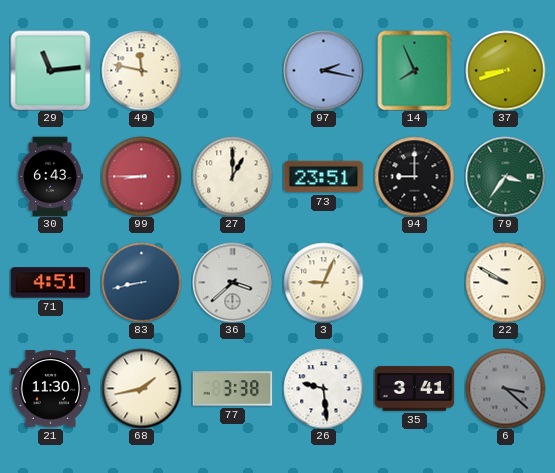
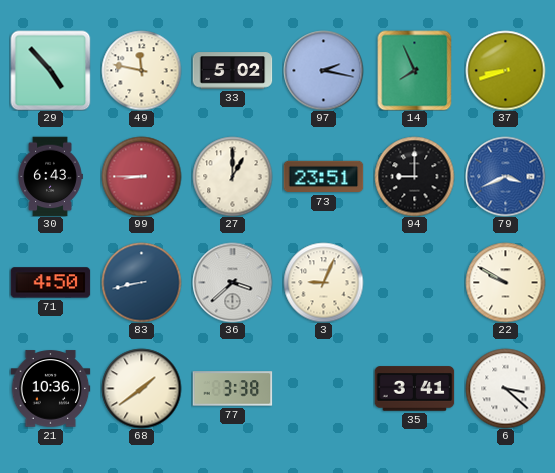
29: 11:14 -> 4:53
33: none -> 5:02
79: 3:36 -> 3:41
79 dial: green -> blue
71: 4:51 -> 4:50
21: 11:30 -> 10:36
68: 1:43 -> 1:39
26: 9:29 -> none
6 dial: grey -> white
